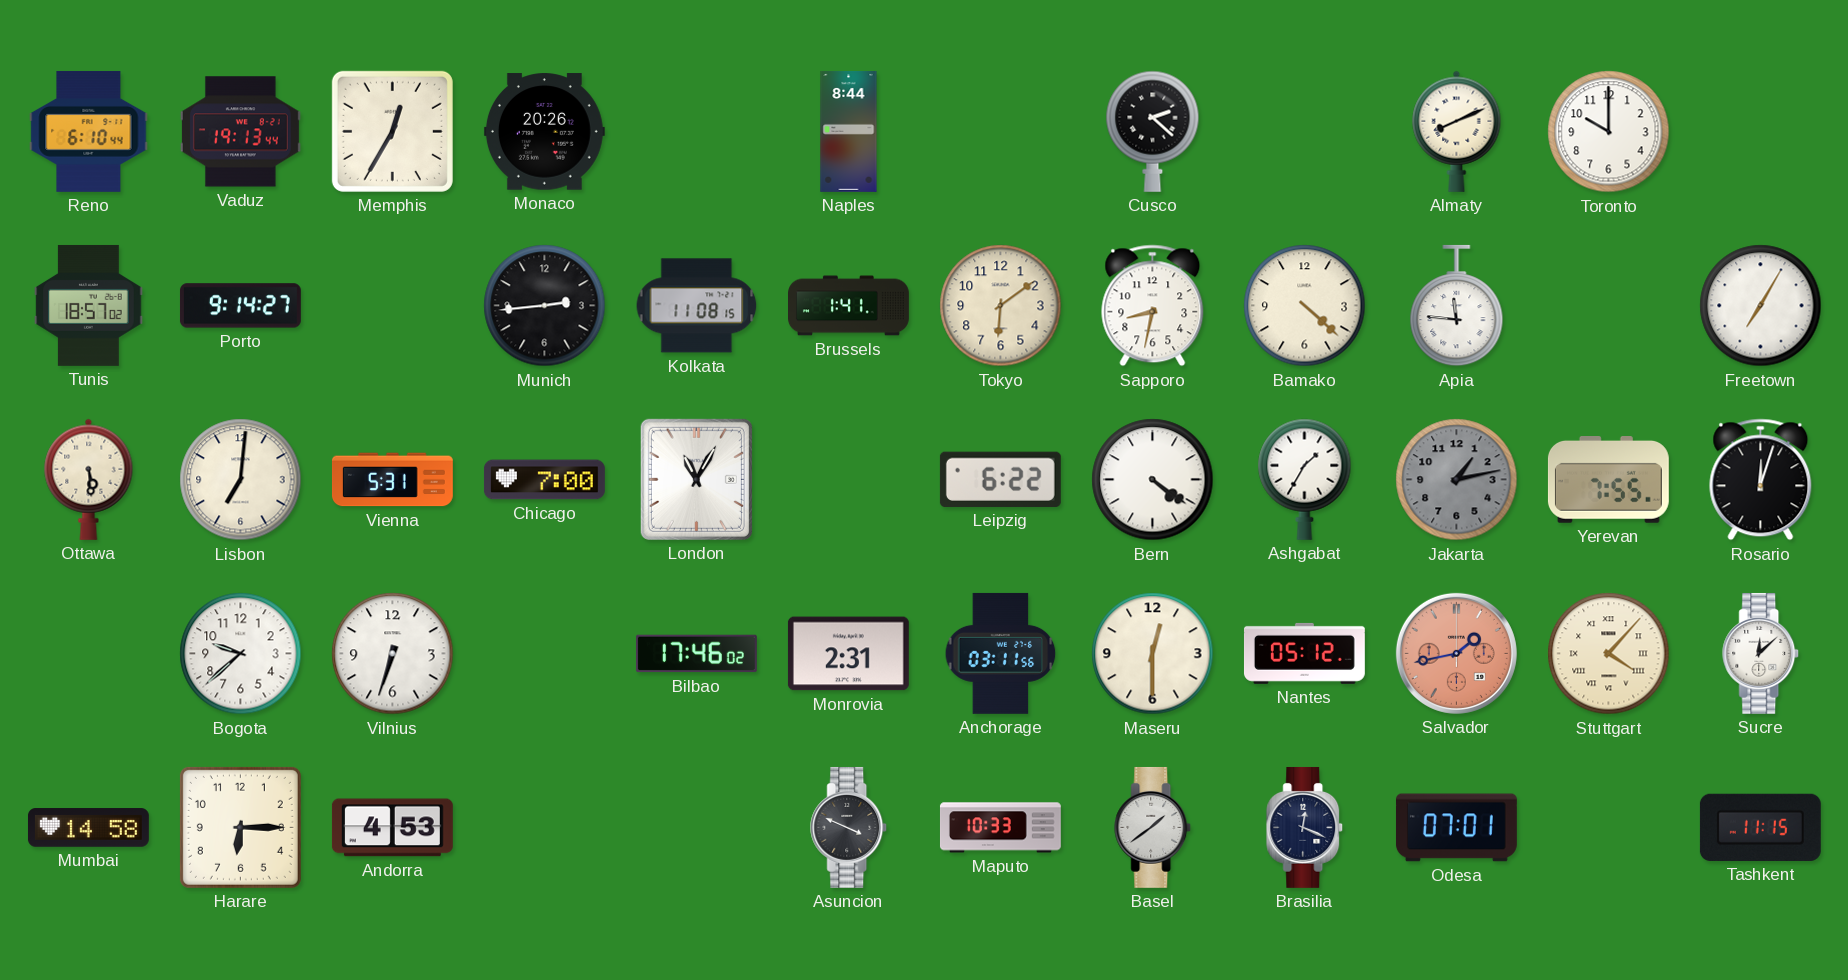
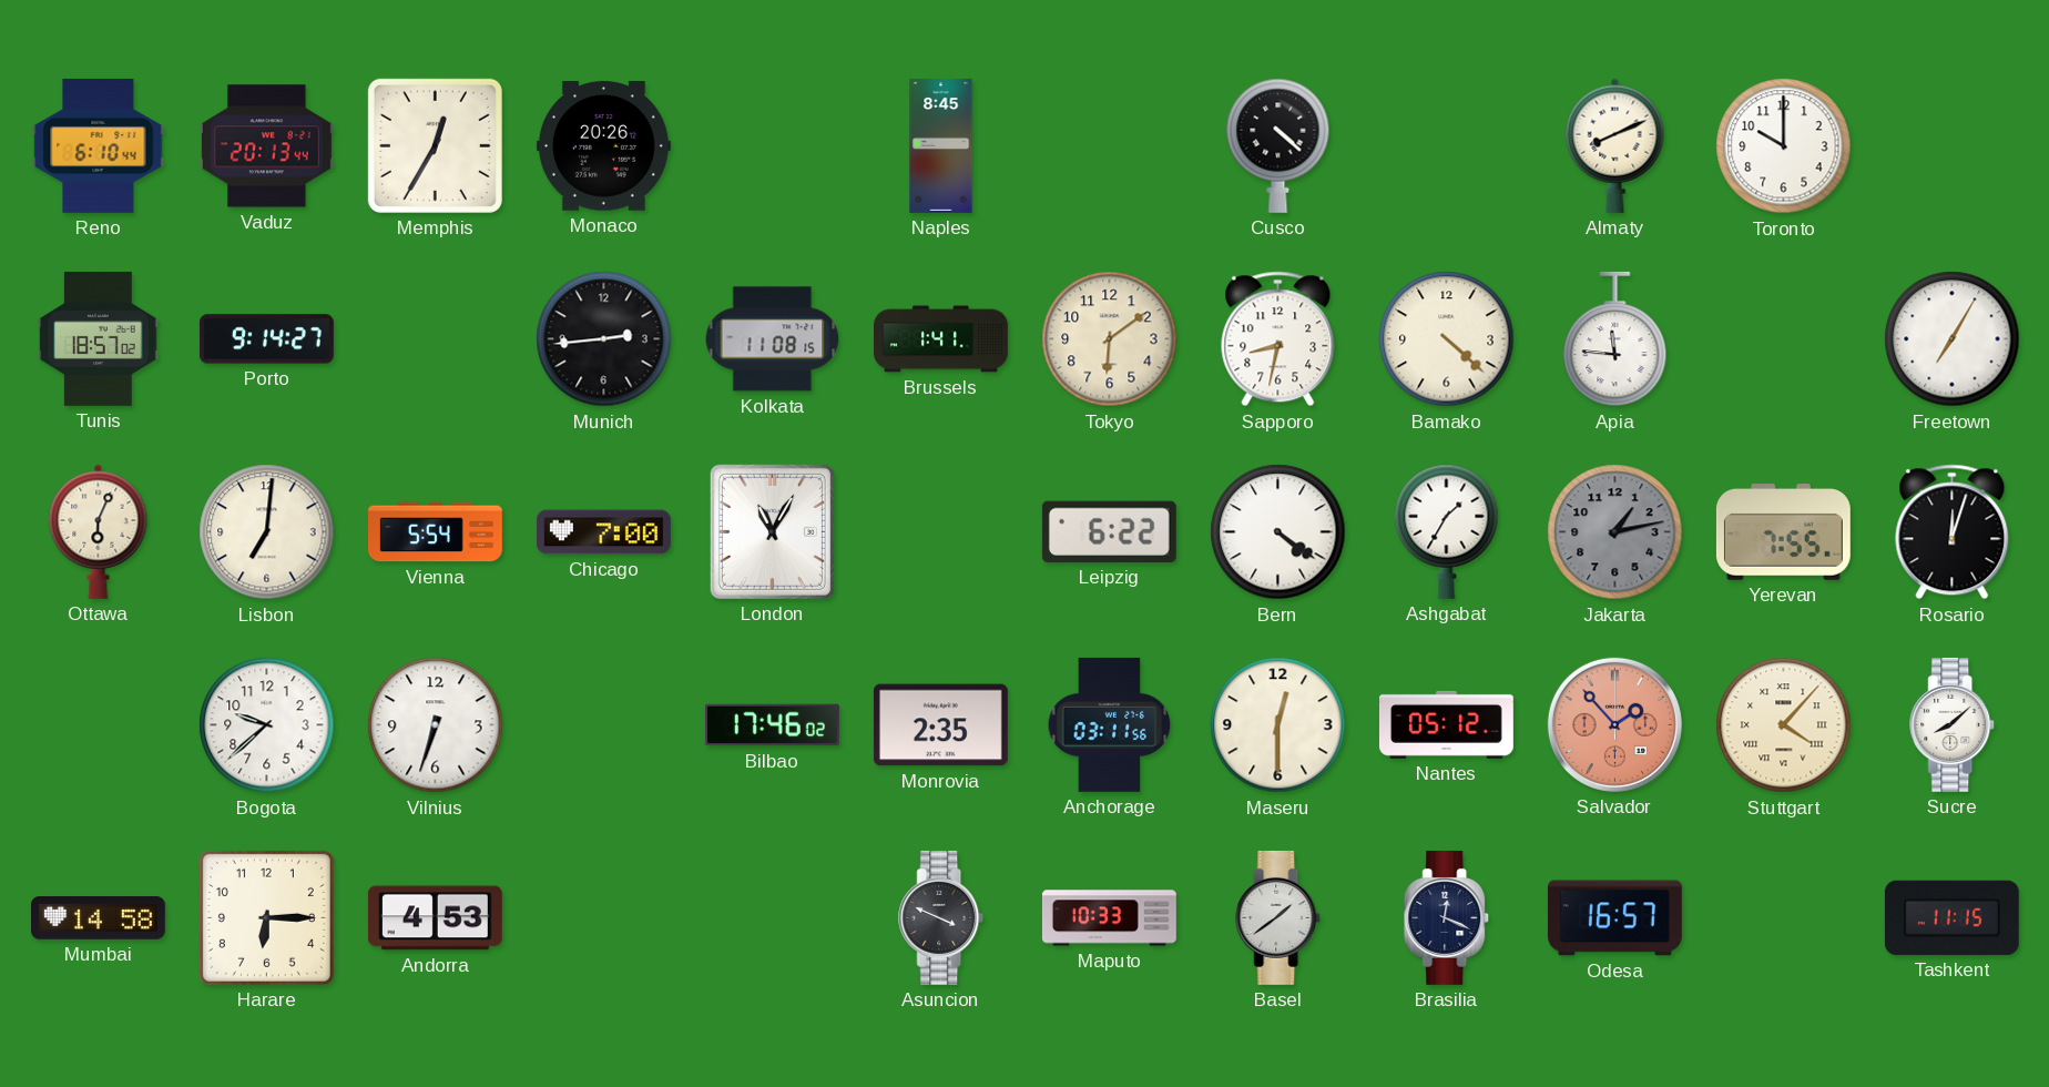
Vaduz: 19:13 -> 20:13
Naples: 8:44 -> 8:45
Cusco: 2:22 -> 4:22
Ottawa: 5:29 -> 6:04
Vienna: 5:31 -> 5:54
Monrovia: 2:31 -> 2:35
Salvador: 1:43 -> 1:53
Sucre: 12:08 -> 8:08
Odesa: 07:01 -> 16:57
